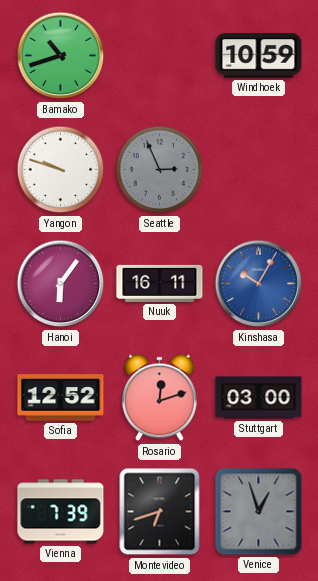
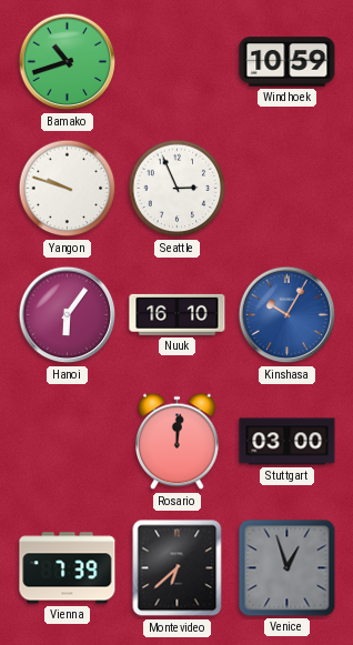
Seattle dial: grey -> white
Nuuk: 16:11 -> 16:10
Sofia: 12:52 -> none
Rosario: 12:12 -> 12:01
Montevideo: 6:42 -> 6:38
